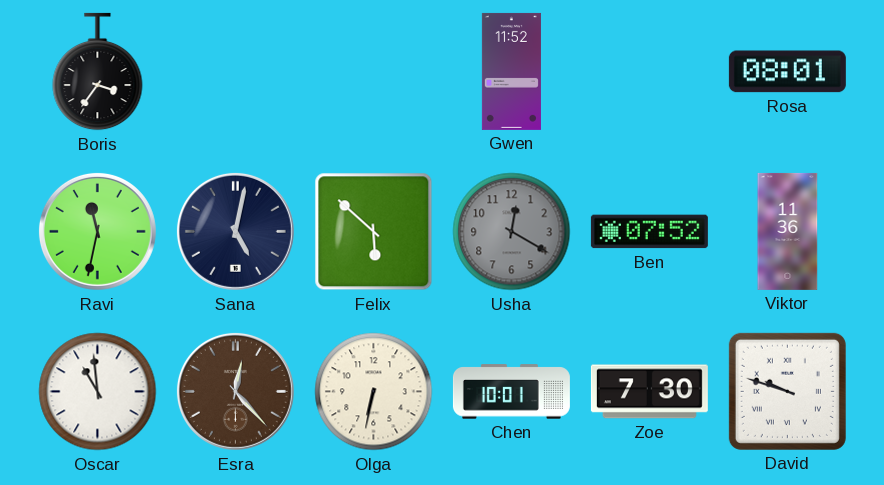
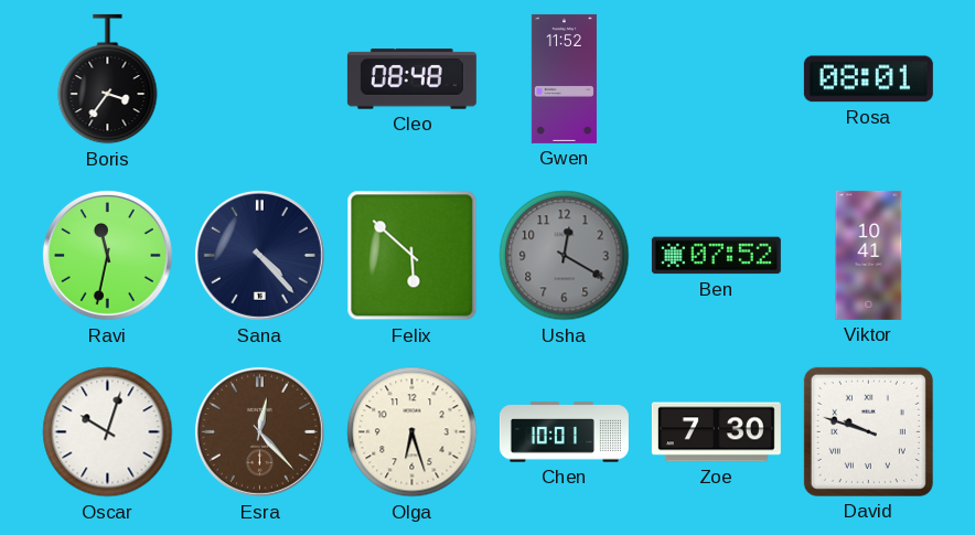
Cleo: none -> 08:48
Sana: 5:02 -> 4:23
Viktor: 11:36 -> 10:41
Oscar: 10:59 -> 10:03
Olga: 6:32 -> 6:27
